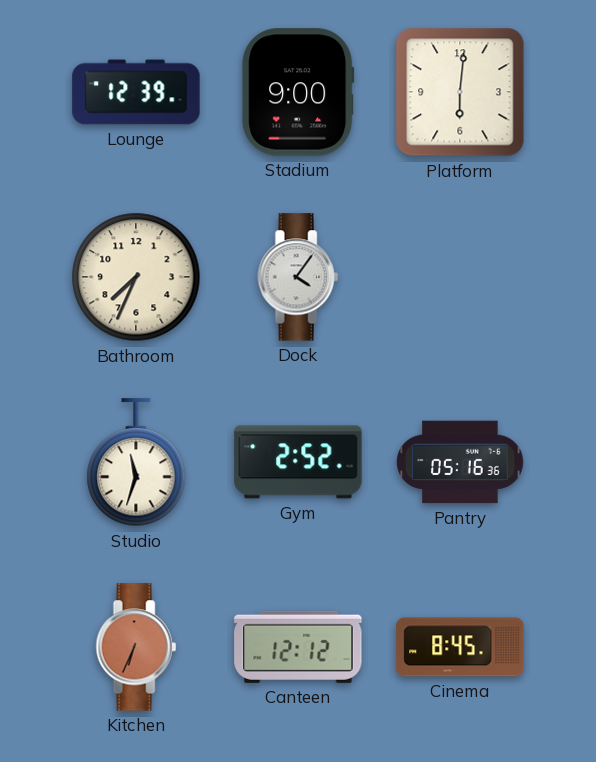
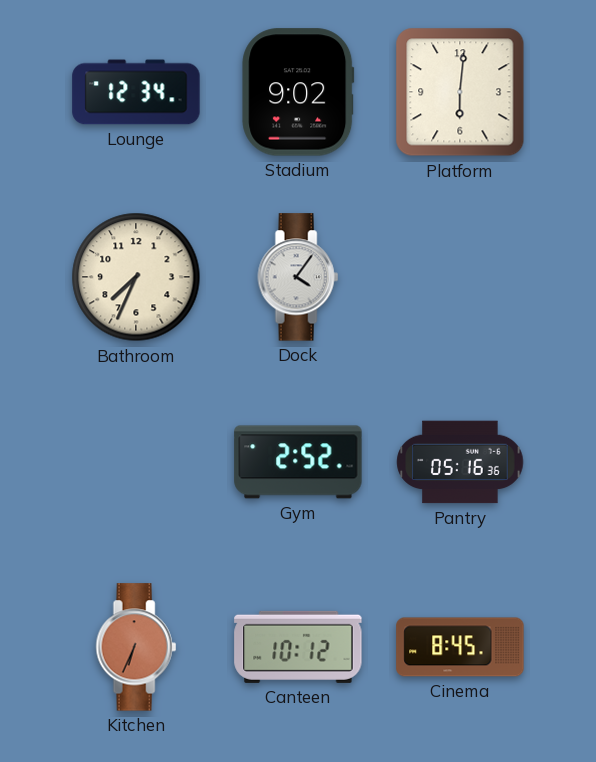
Lounge: 12:39 -> 12:34
Stadium: 9:00 -> 9:02
Studio: 11:33 -> none
Canteen: 12:12 -> 10:12
